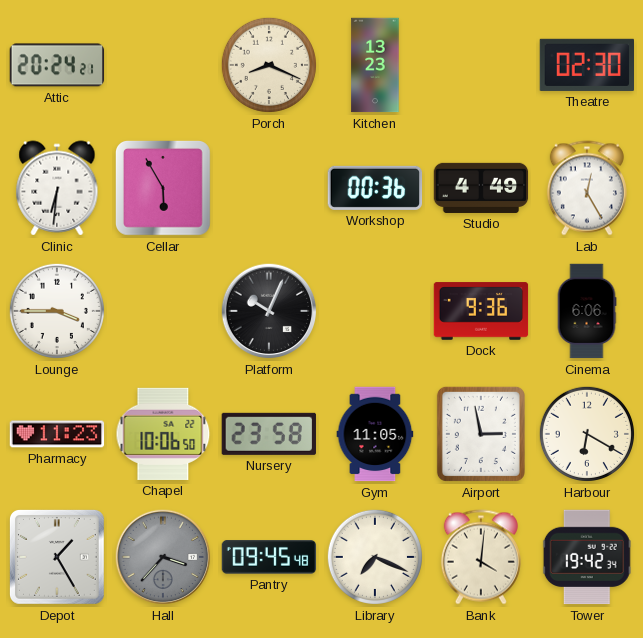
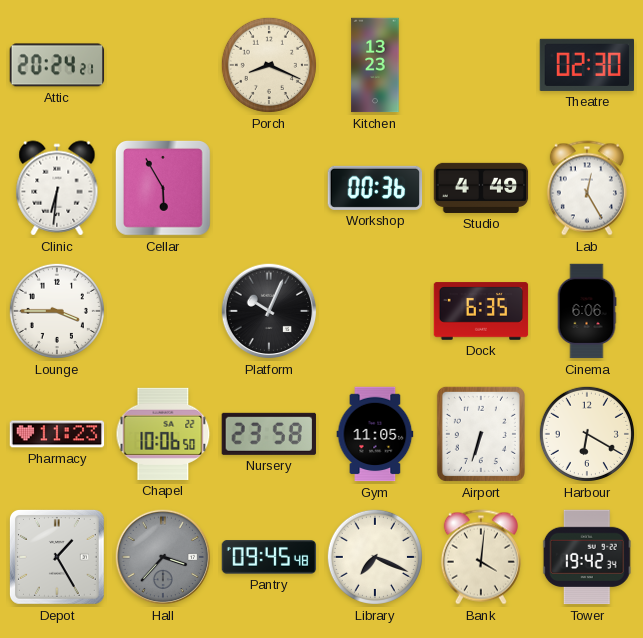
Dock: 9:36 -> 6:35
Airport: 2:58 -> 6:33
